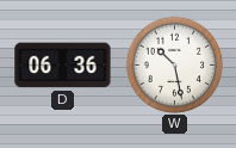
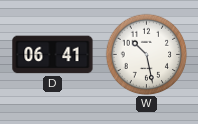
D: 06:36 -> 06:41
